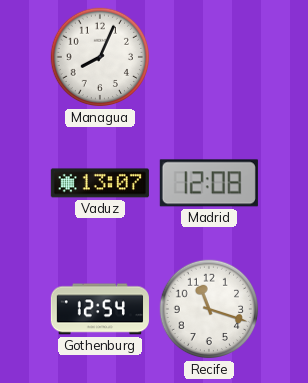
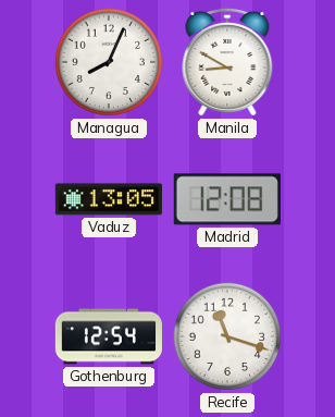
Manila: none -> 8:50
Vaduz: 13:07 -> 13:05
